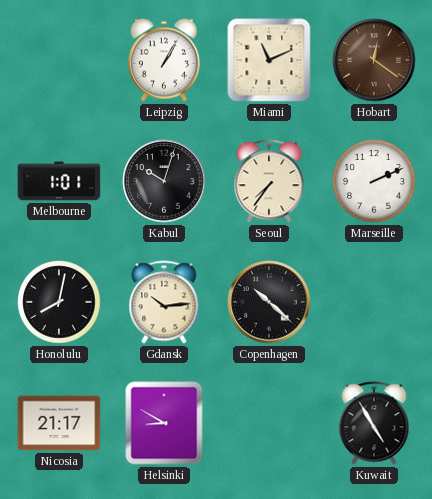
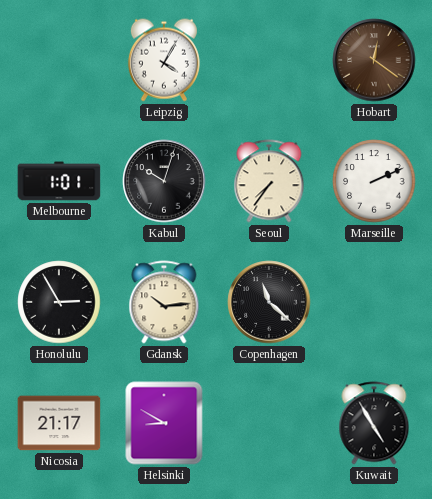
Leipzig: 1:05 -> 4:05
Miami: 11:11 -> none
Honolulu: 8:02 -> 2:55
Copenhagen: 10:22 -> 11:22
